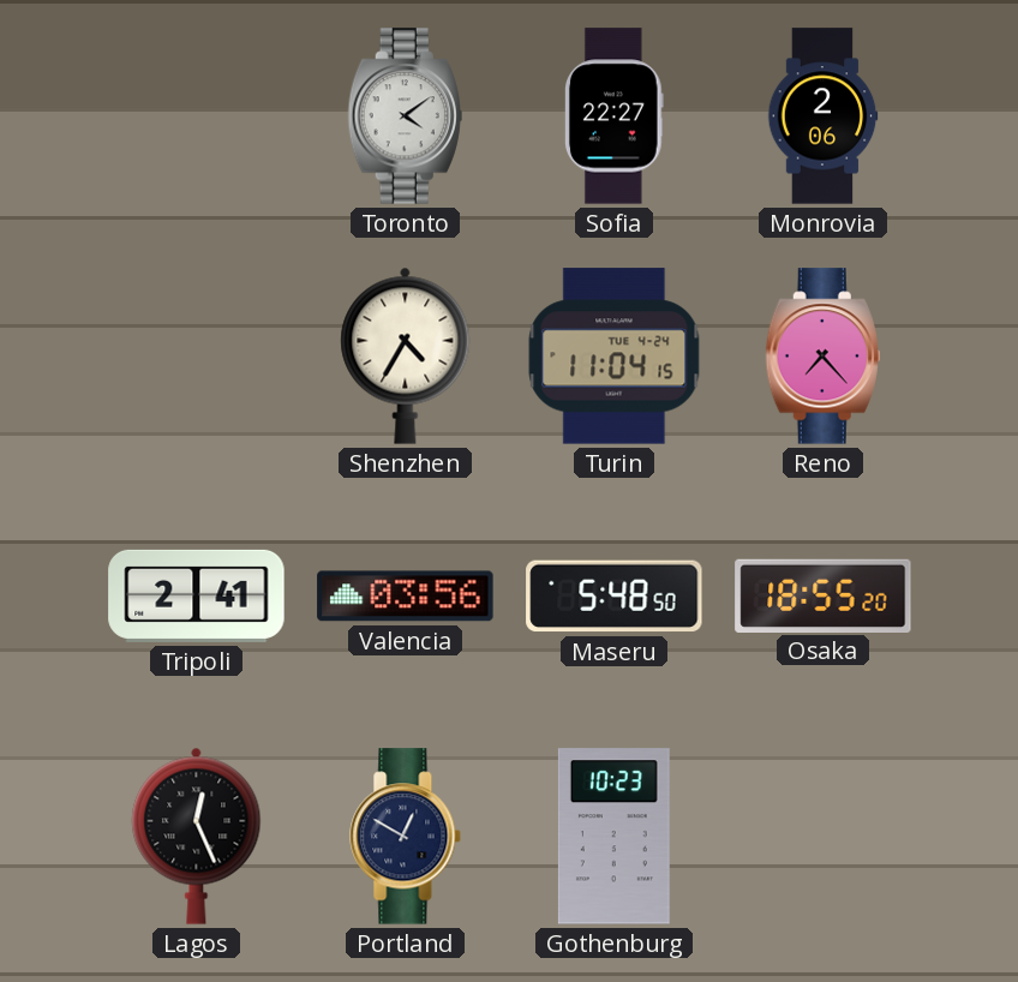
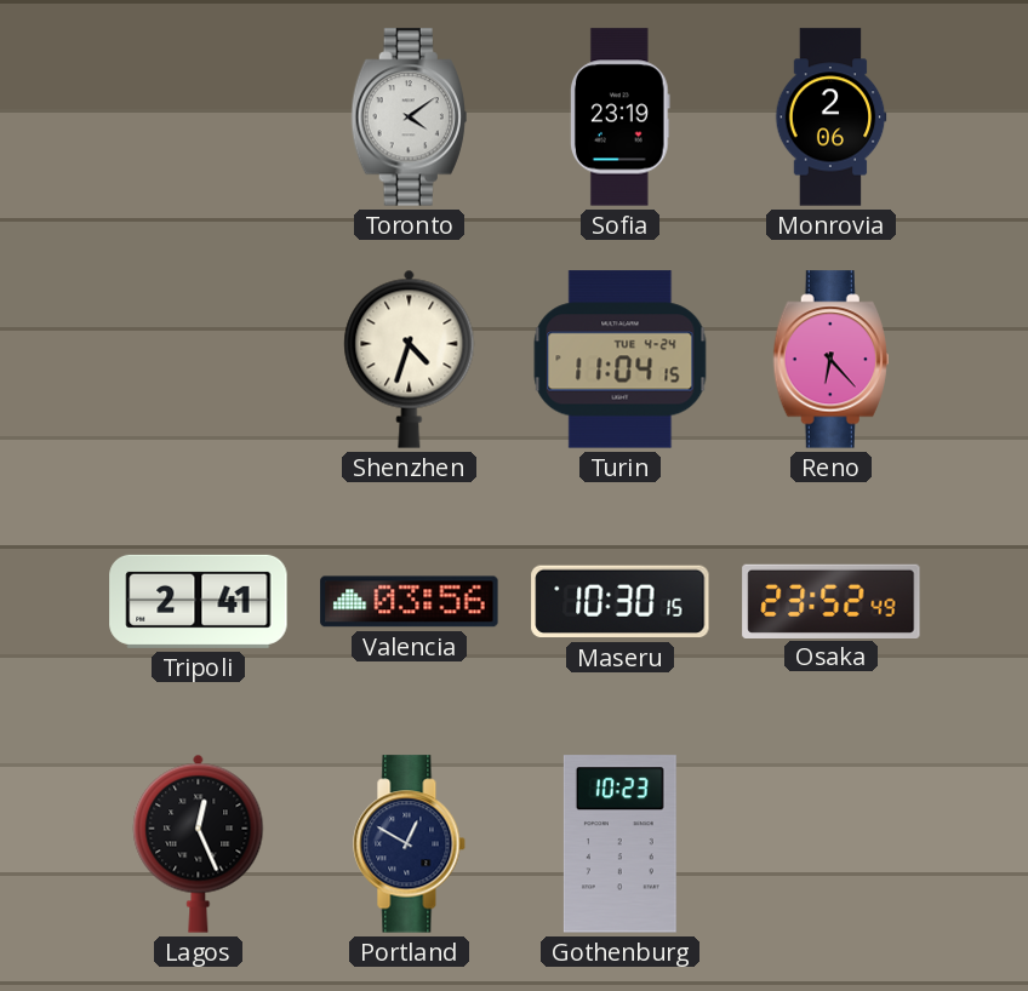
Sofia: 22:27 -> 23:19
Shenzhen: 4:35 -> 4:33
Reno: 7:23 -> 6:23
Maseru: 5:48 -> 10:30
Osaka: 18:55 -> 23:52
